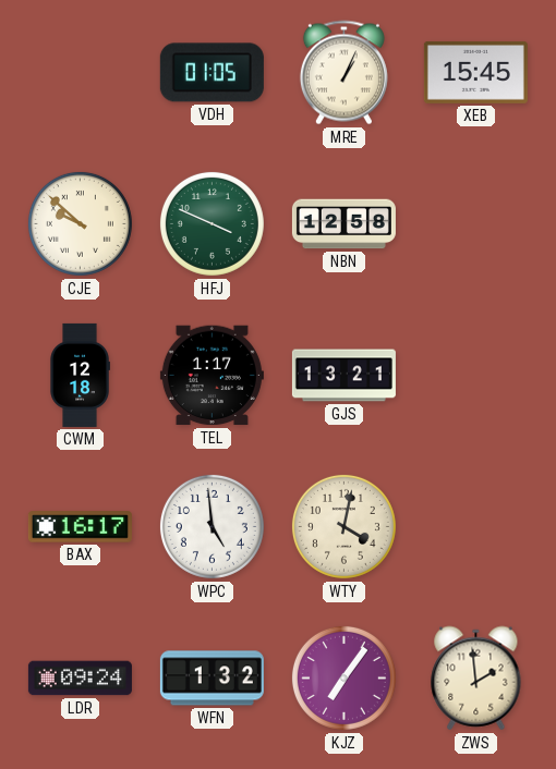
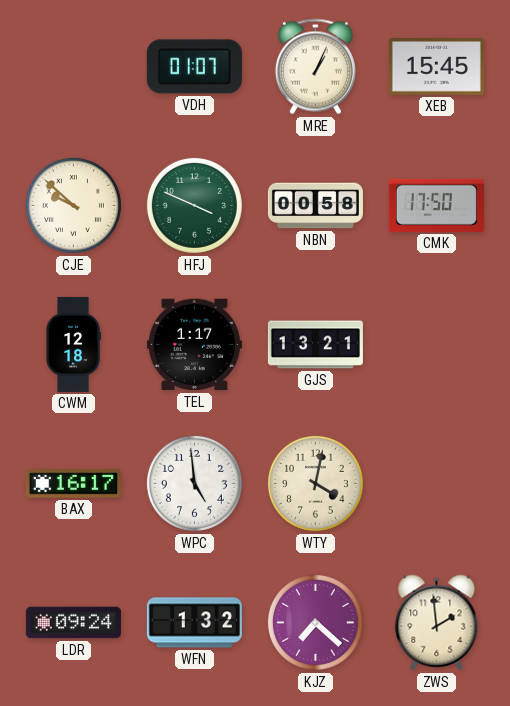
VDH: 01:05 -> 01:07
NBN: 12:58 -> 00:58
CMK: none -> 17:50
KJZ: 7:06 -> 7:22
